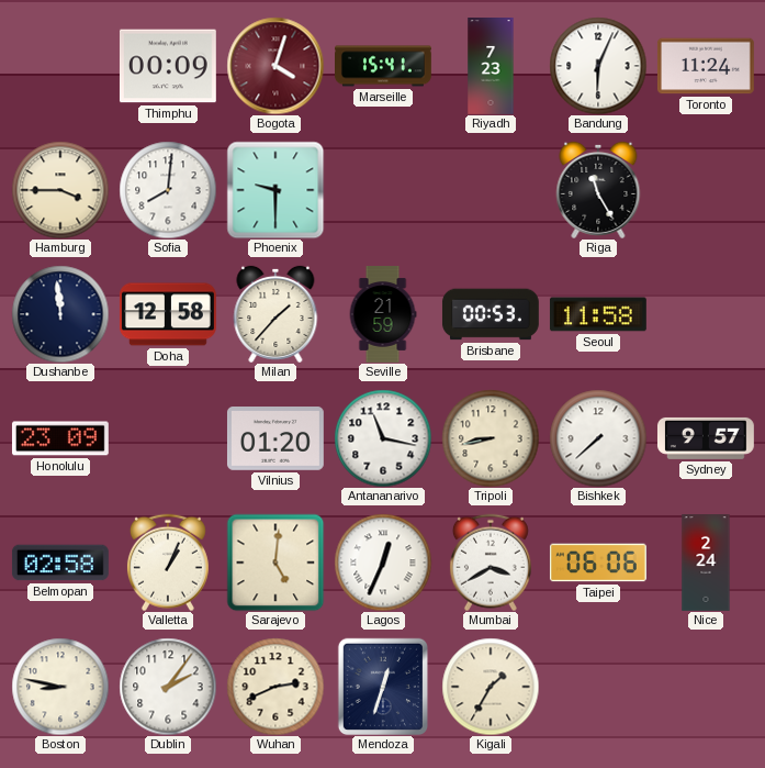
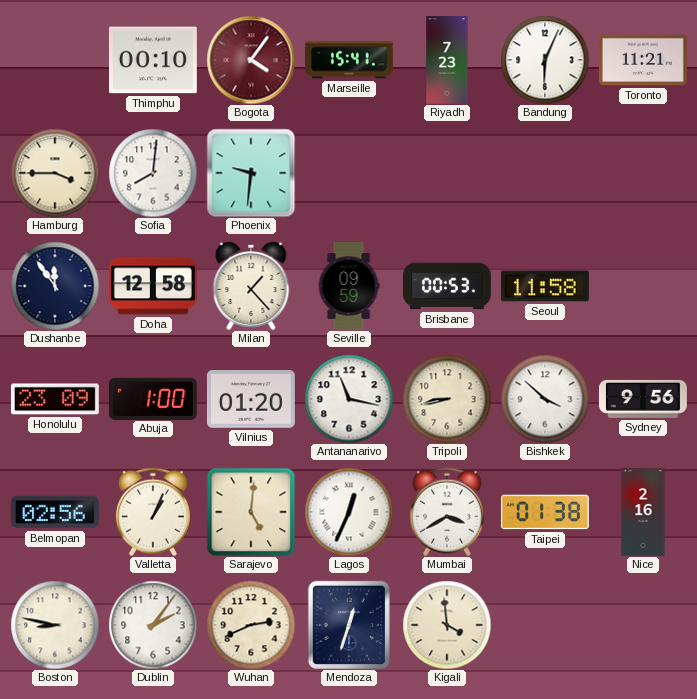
Thimphu: 00:09 -> 00:10
Bogota: 4:03 -> 4:06
Toronto: 11:24 -> 11:21
Phoenix: 9:30 -> 9:31
Riga: 11:25 -> none
Dushanbe: 11:59 -> 11:54
Milan: 1:37 -> 1:23
Seville: 21:59 -> 09:59
Abuja: none -> 1:00
Bishkek: 7:38 -> 3:52
Sydney: 9:57 -> 9:56
Belmopan: 02:58 -> 02:56
Taipei: 06:06 -> 01:38
Nice: 2:24 -> 2:16
Kigali: 1:35 -> 3:59
